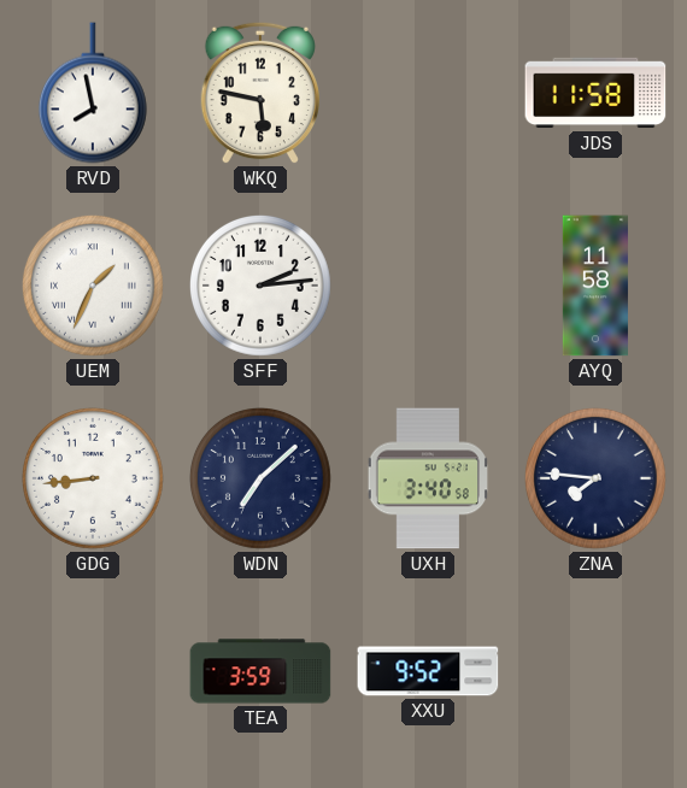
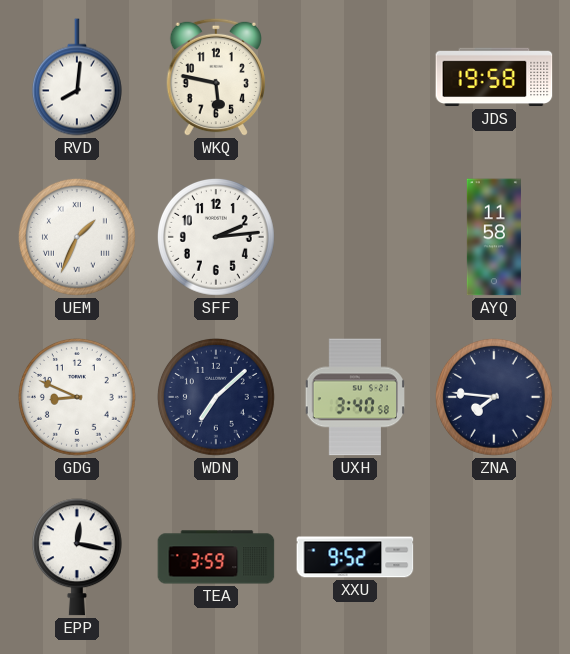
RVD: 7:58 -> 8:01
JDS: 11:58 -> 19:58
GDG: 8:44 -> 8:49
EPP: none -> 12:17
